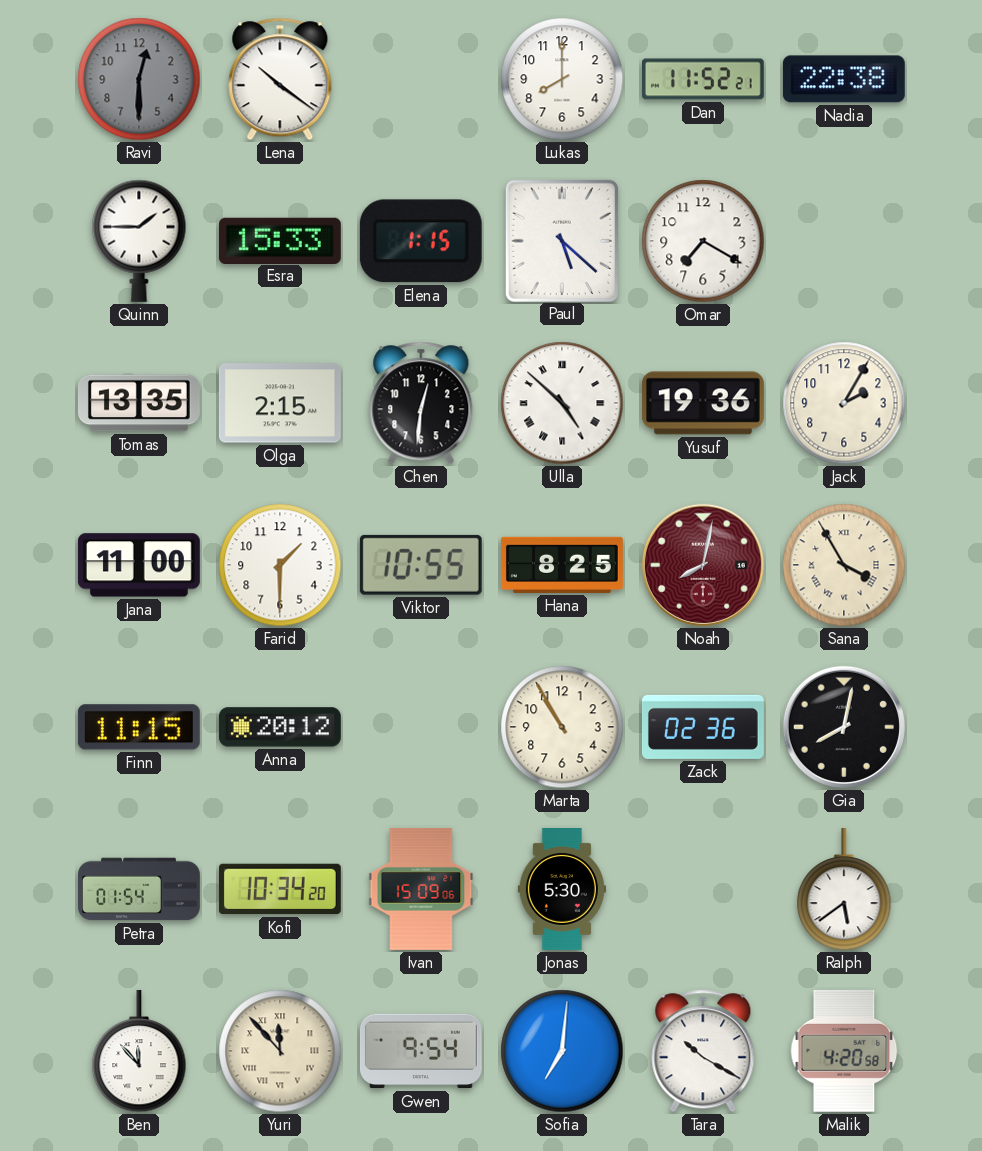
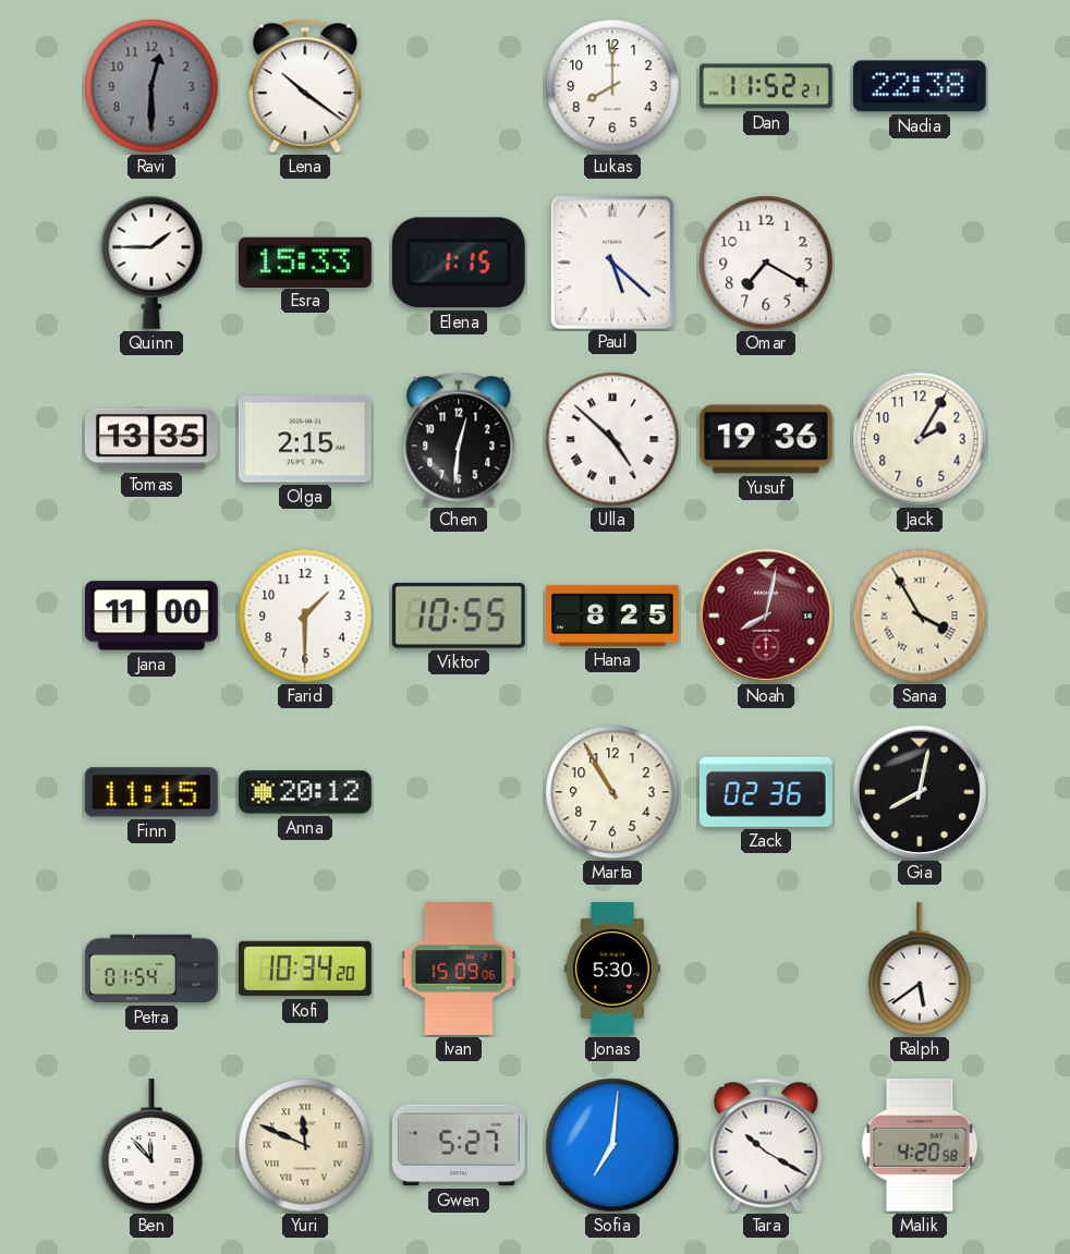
Yuri: 11:53 -> 11:49
Gwen: 9:54 -> 5:27
